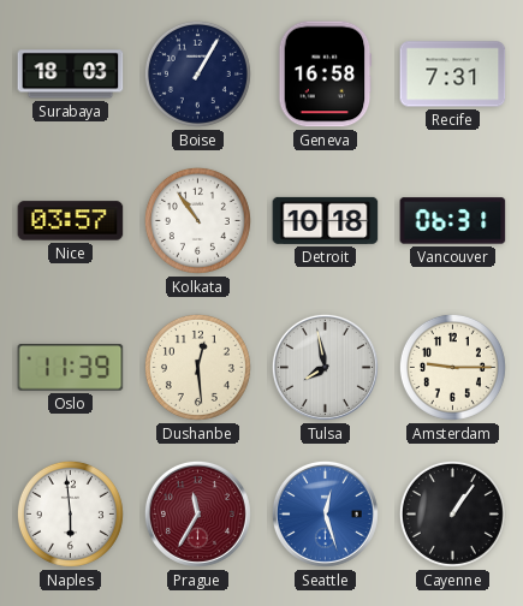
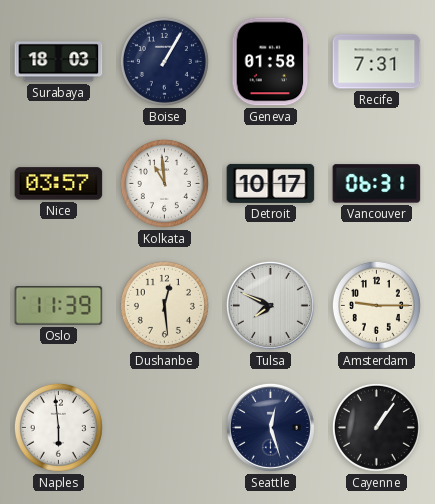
Geneva: 16:58 -> 01:58
Kolkata: 10:54 -> 10:59
Detroit: 10:18 -> 10:17
Tulsa: 7:58 -> 7:49
Prague: 11:35 -> none
Seattle dial: blue -> navy
